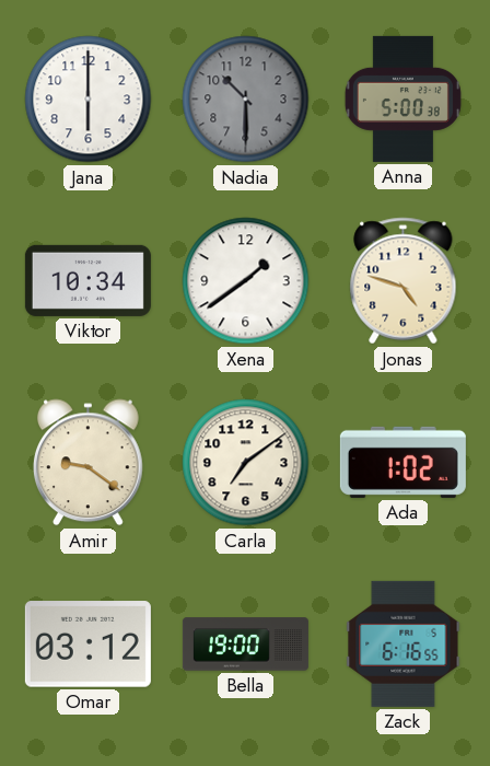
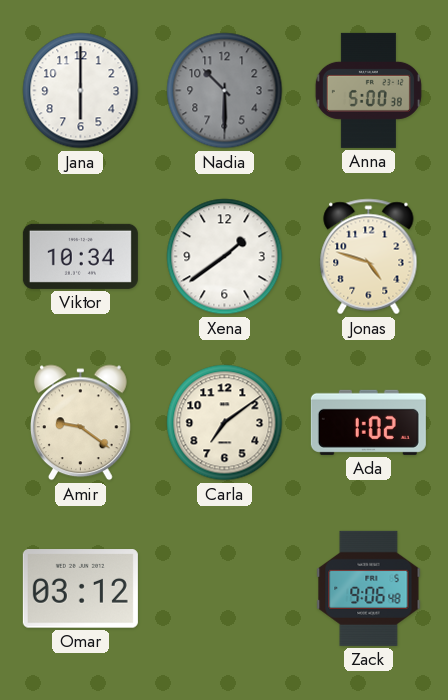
Bella: 19:00 -> none
Zack: 6:16 -> 9:06
